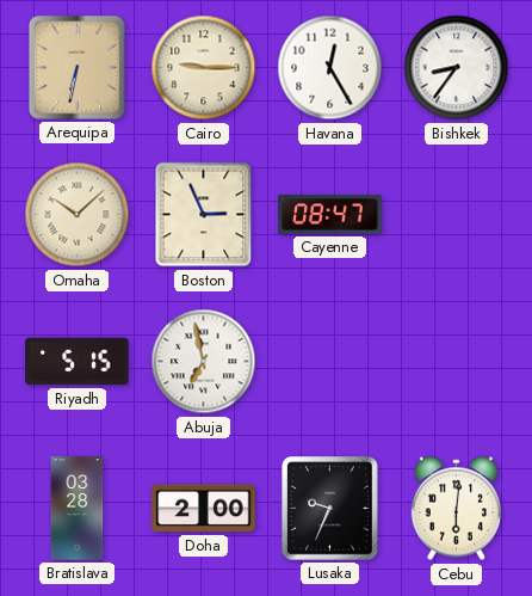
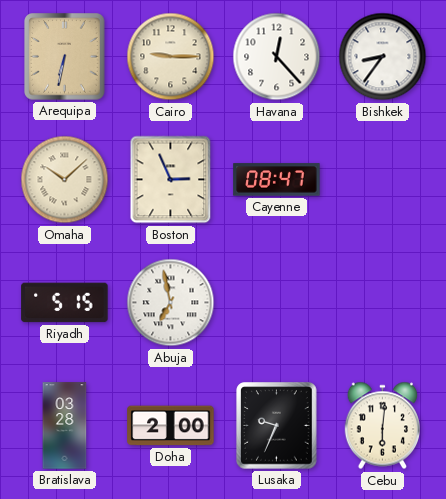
Havana: 12:25 -> 12:23
